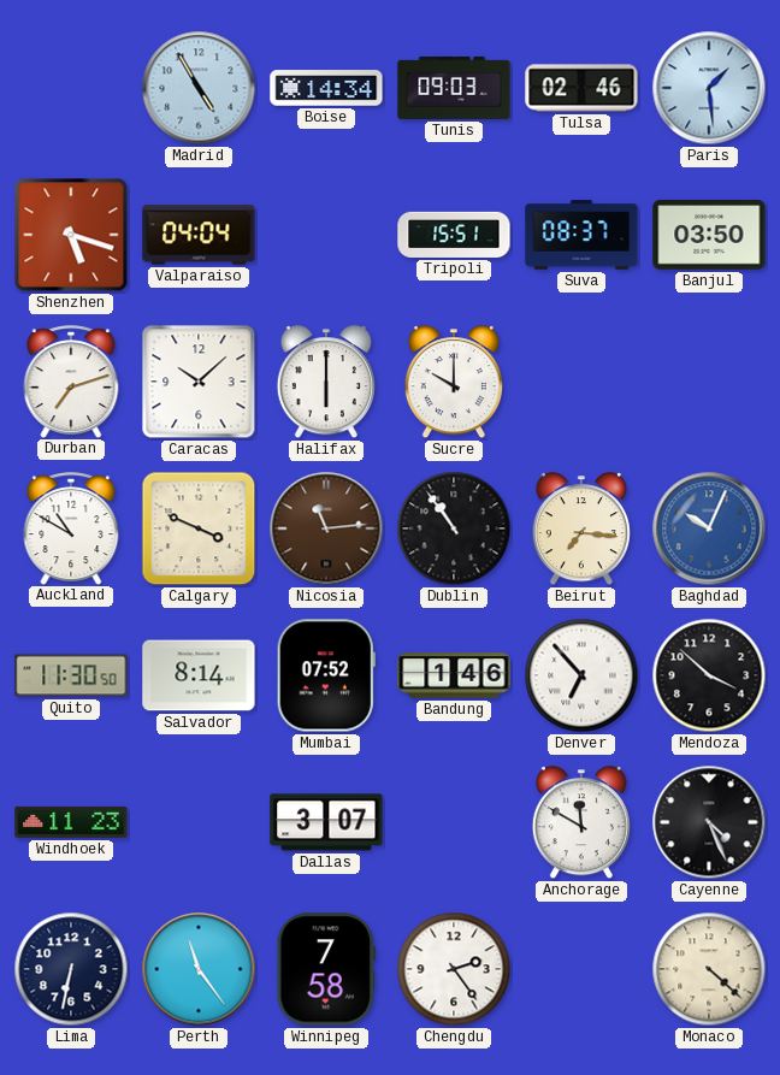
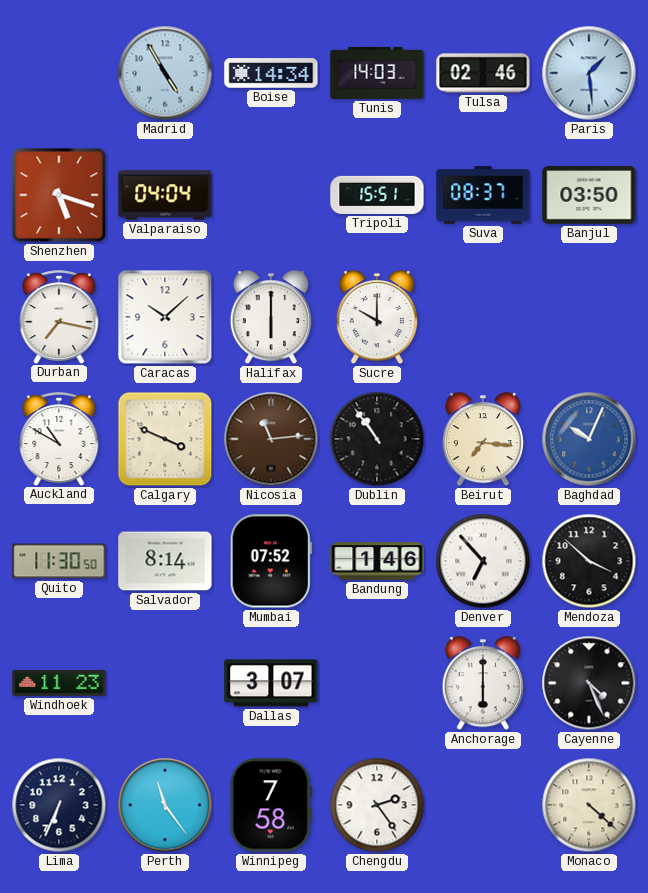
Tunis: 09:03 -> 14:03
Durban: 7:12 -> 7:17
Anchorage: 11:50 -> 6:00
Lima: 6:32 -> 6:34
